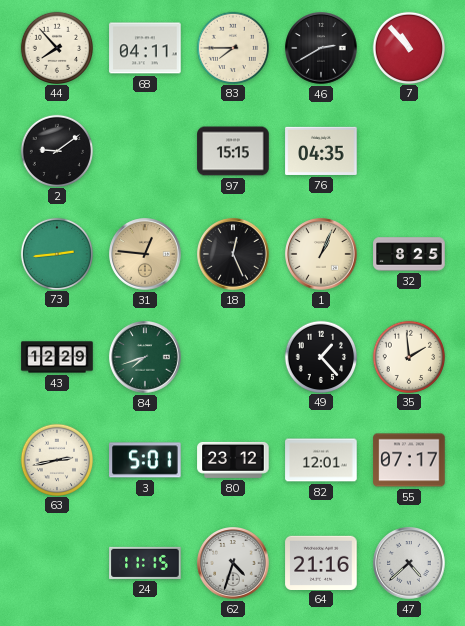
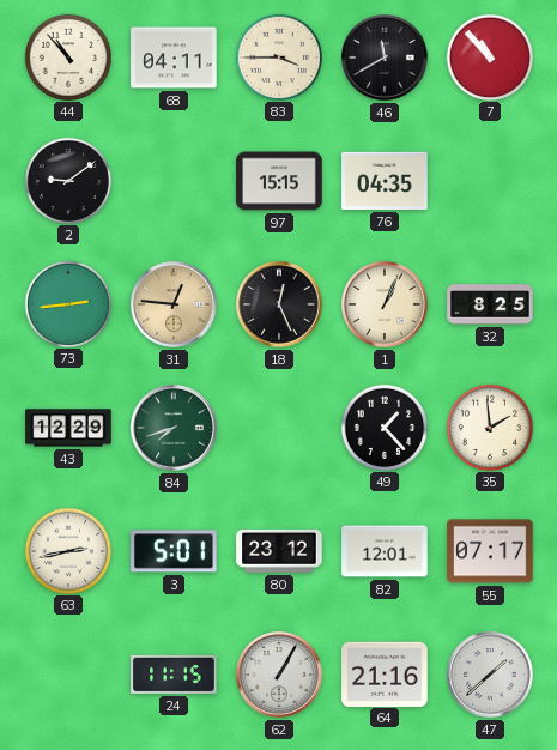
44: 7:53 -> 10:53
83: 7:45 -> 3:45
46: 2:40 -> 11:40
62: 4:33 -> 1:05
47: 4:38 -> 1:38
